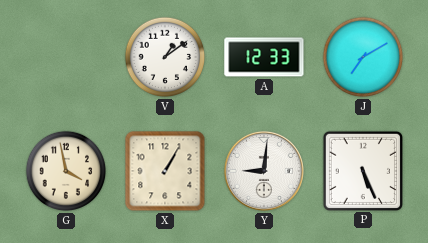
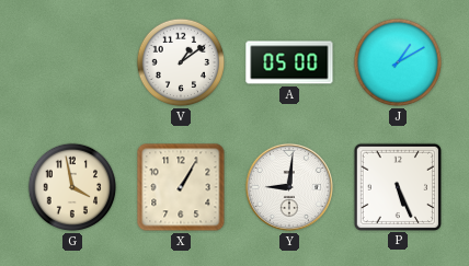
A: 12:33 -> 05:00
J: 7:10 -> 1:10
